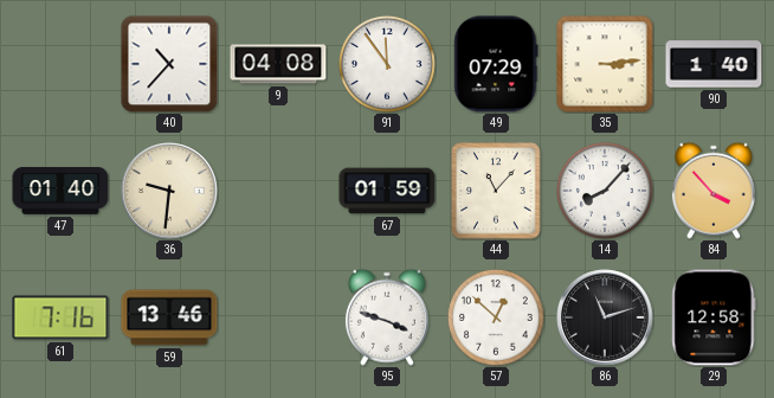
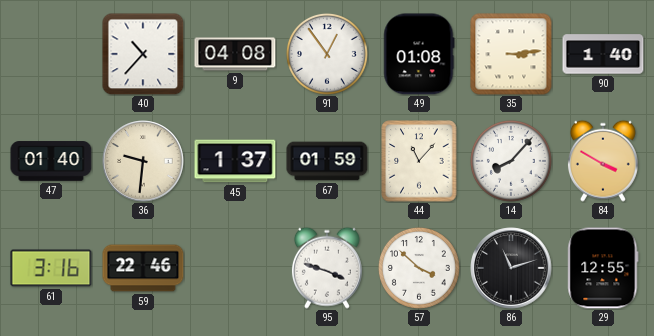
91: 11:54 -> 12:54
49: 07:29 -> 01:08
45: none -> 1:37
84: 3:53 -> 3:50
61: 7:16 -> 3:16
59: 13:46 -> 22:46
57: 12:52 -> 3:52
29: 12:58 -> 12:55
